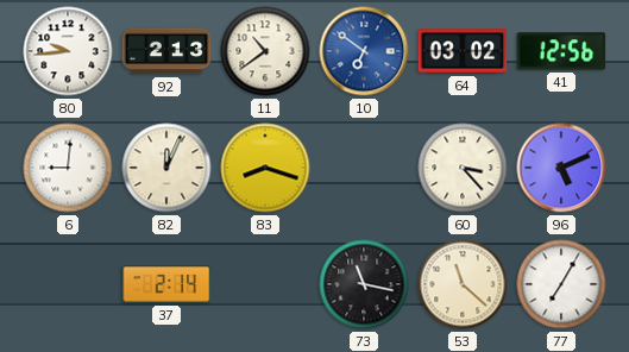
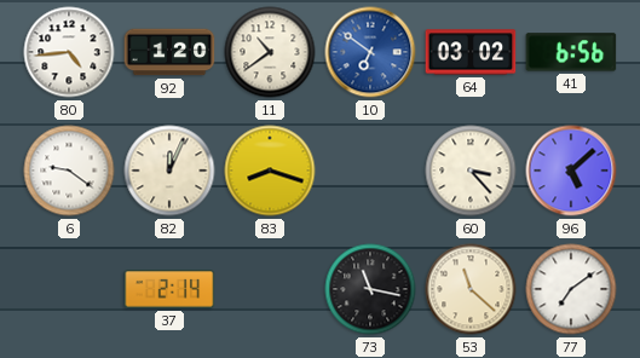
80: 9:44 -> 4:44
92: 2:13 -> 1:20
41: 12:56 -> 6:56
6: 9:01 -> 9:21
96: 5:11 -> 5:08
77: 7:05 -> 7:09
